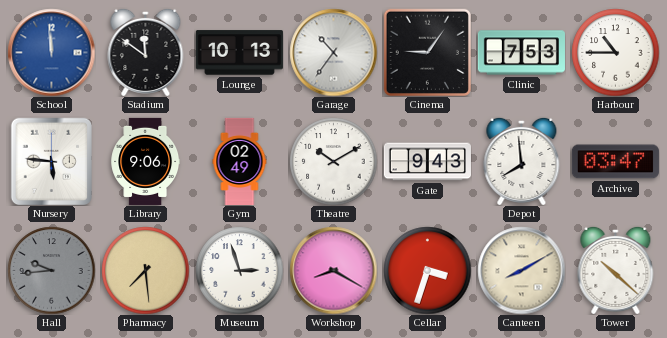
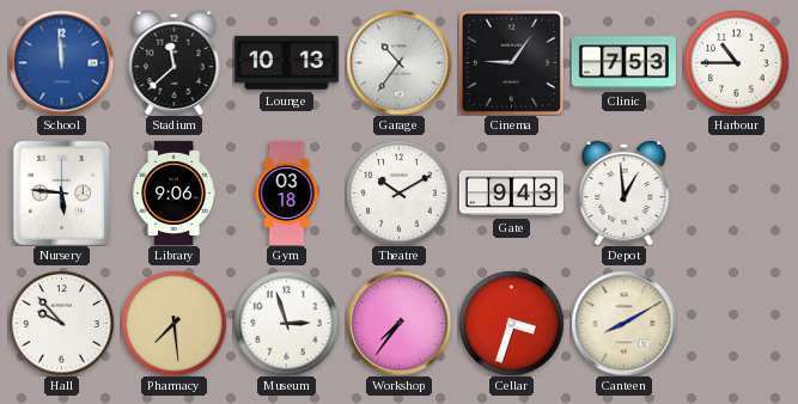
Stadium: 11:51 -> 11:38
Gym: 02:49 -> 03:18
Depot: 7:59 -> 12:59
Archive: 03:47 -> none
Hall: 9:44 -> 9:53
Hall dial: grey -> white
Workshop: 8:20 -> 7:36
Tower: 10:22 -> none
